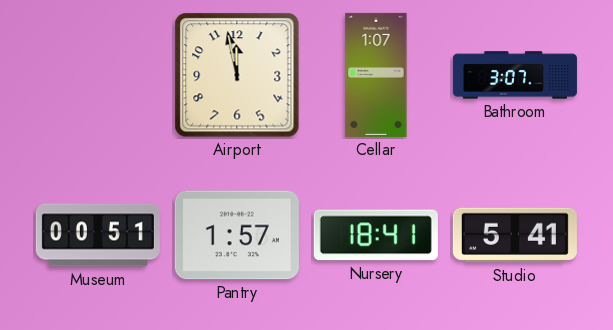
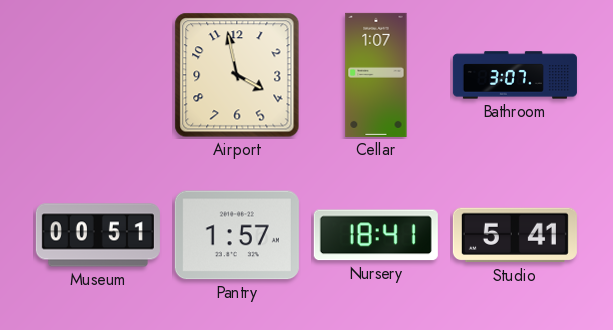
Airport: 11:58 -> 3:58
